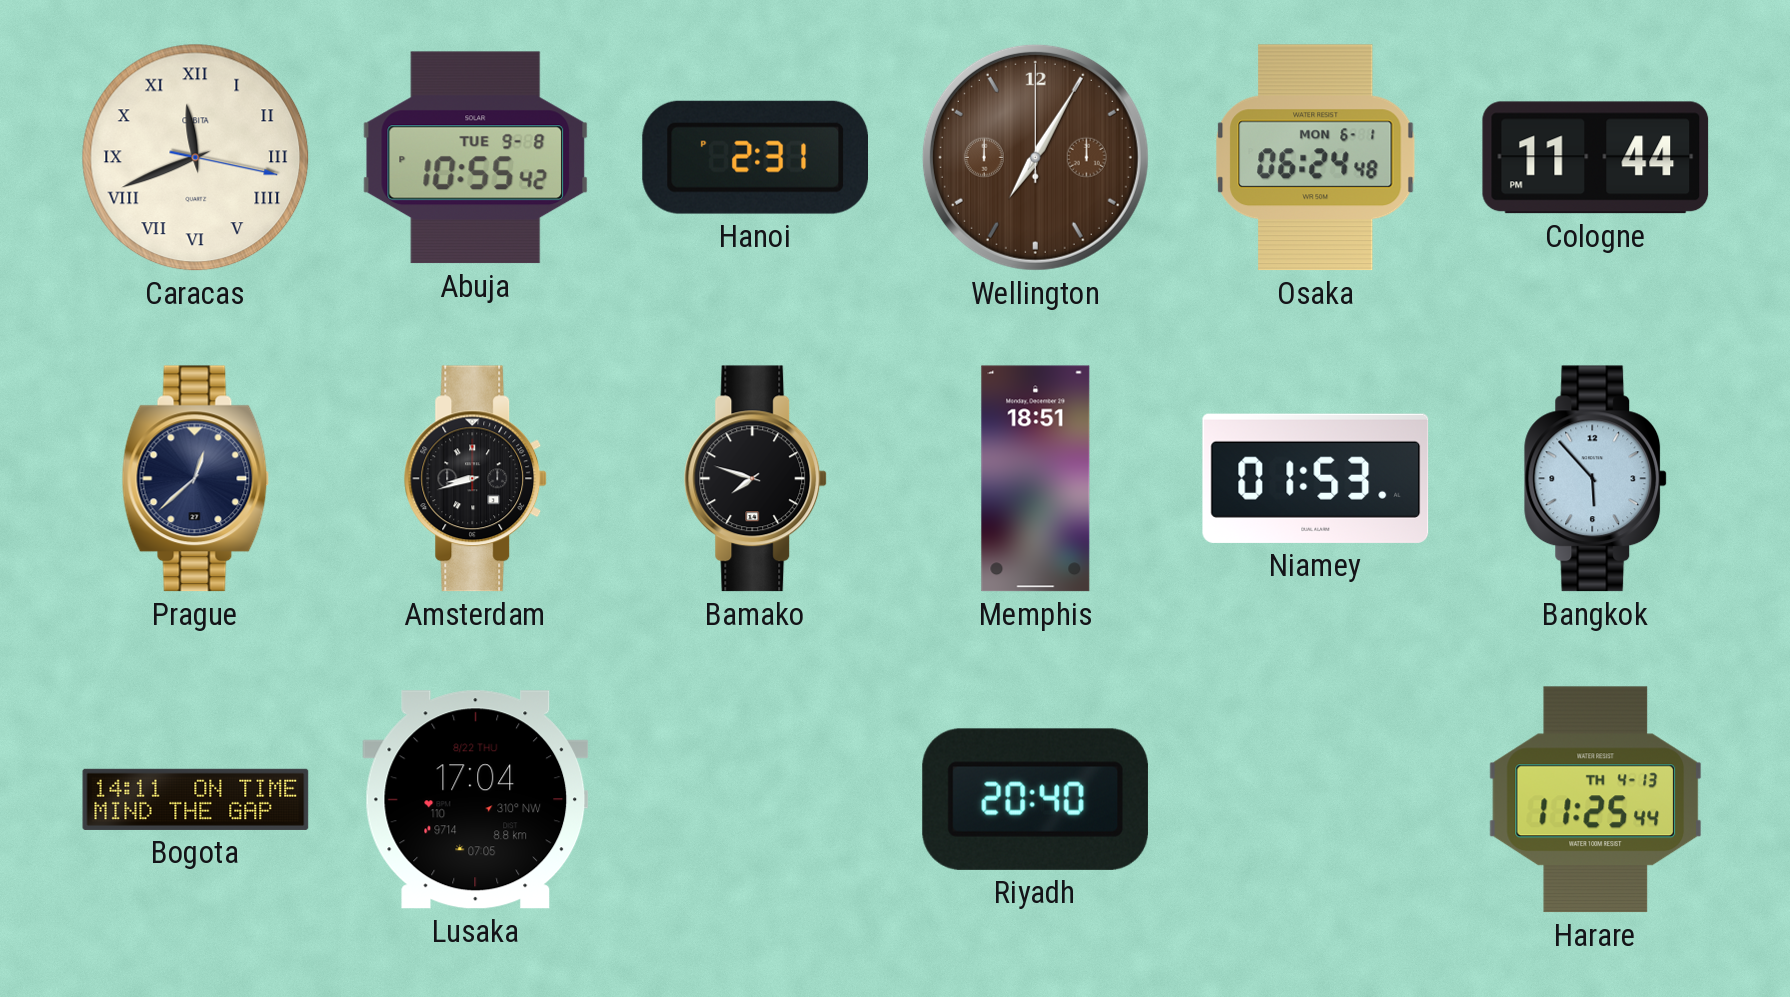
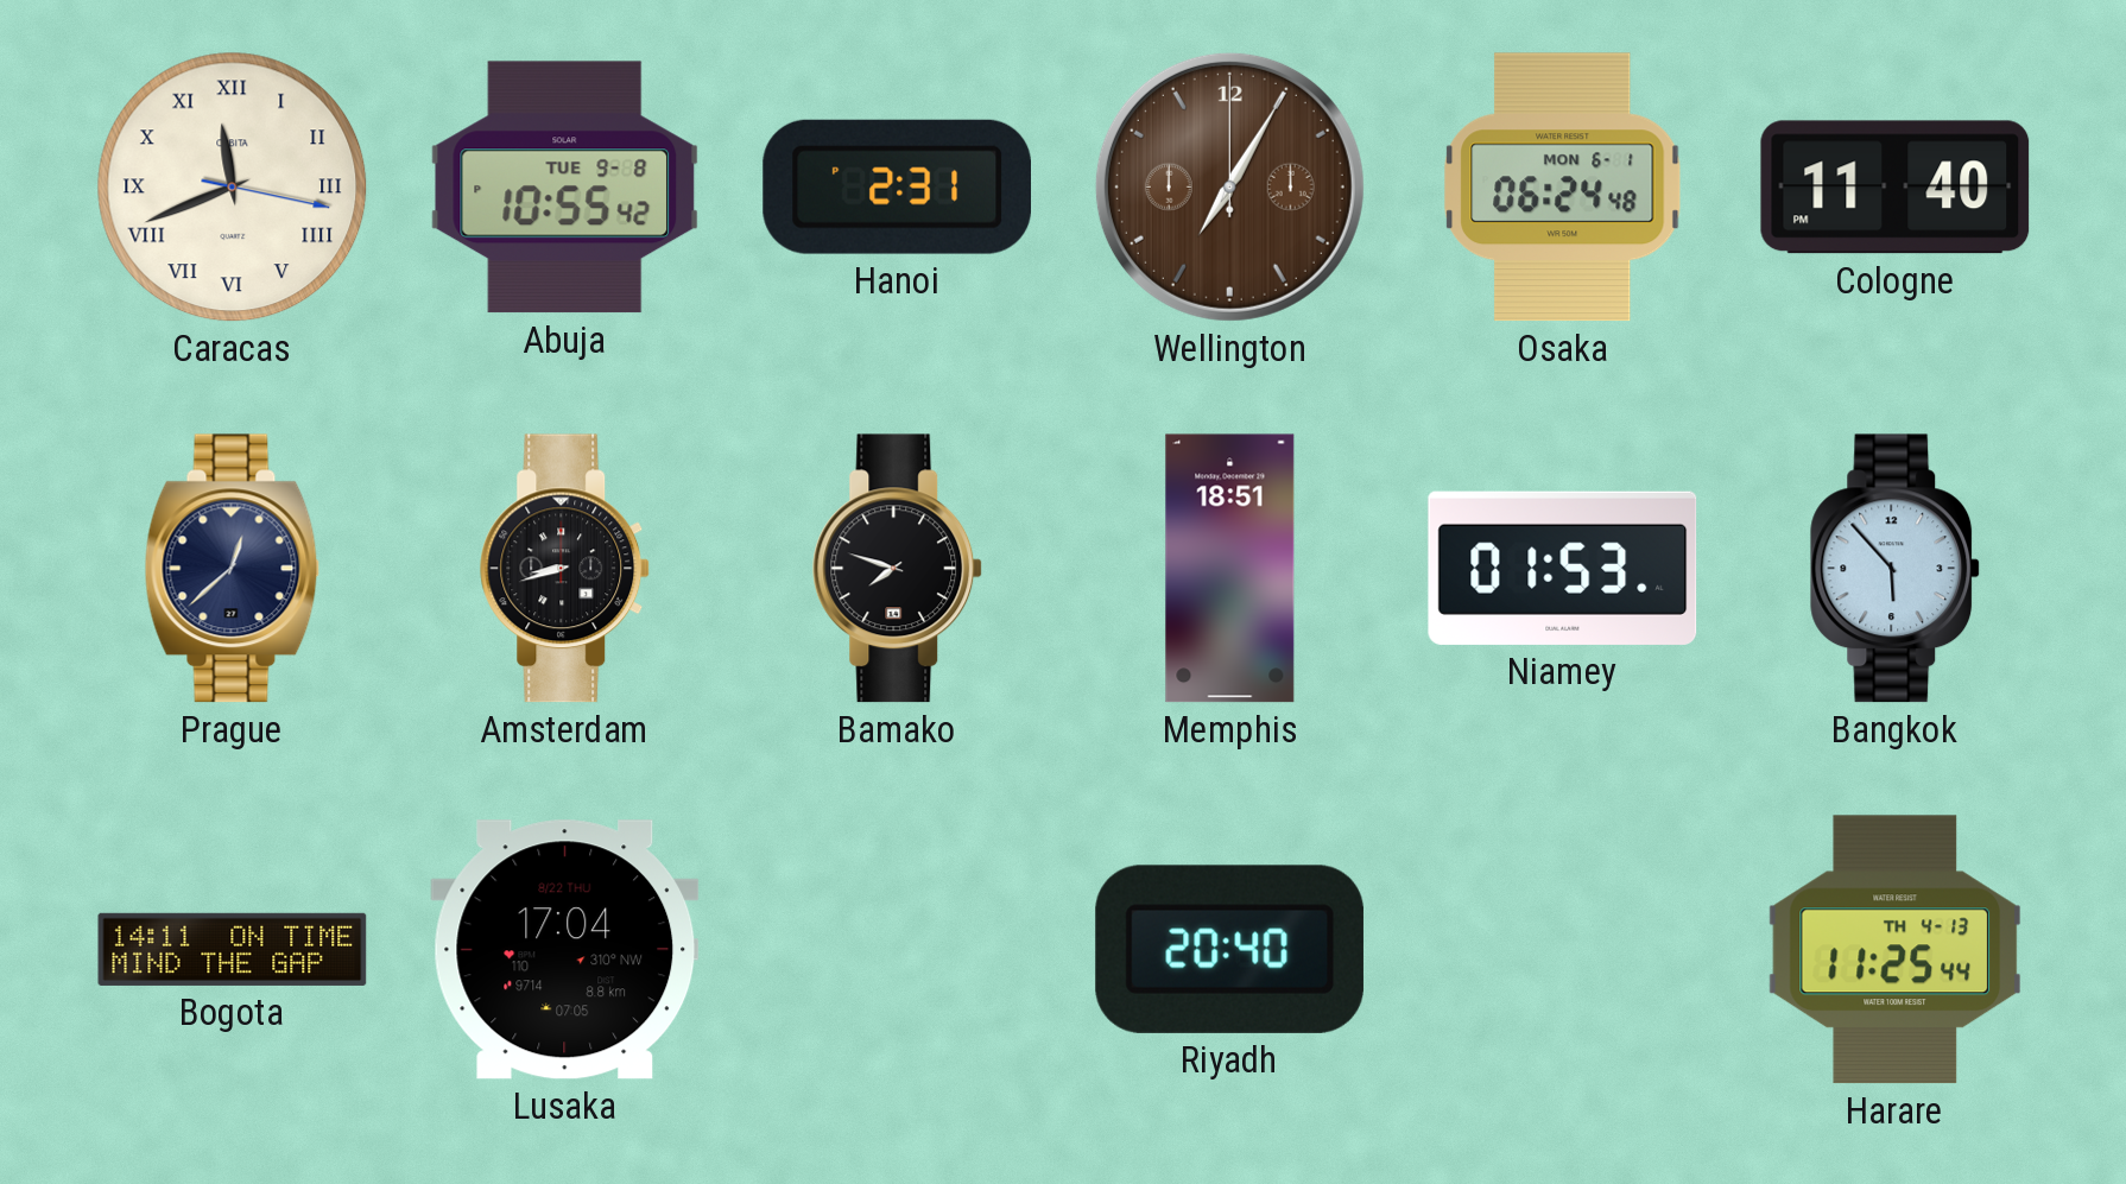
Cologne: 11:44 -> 11:40
